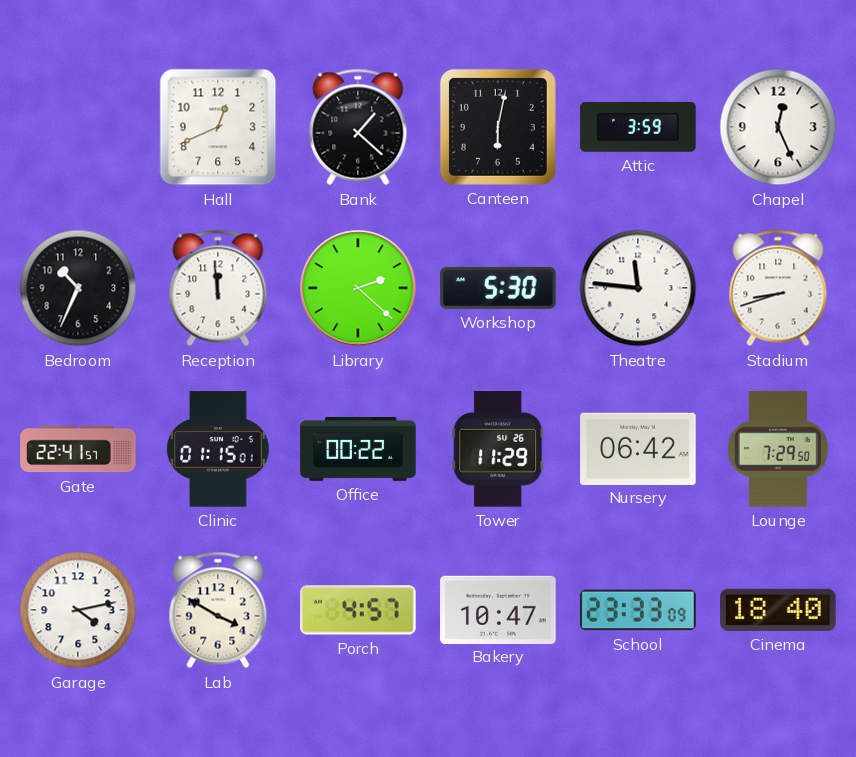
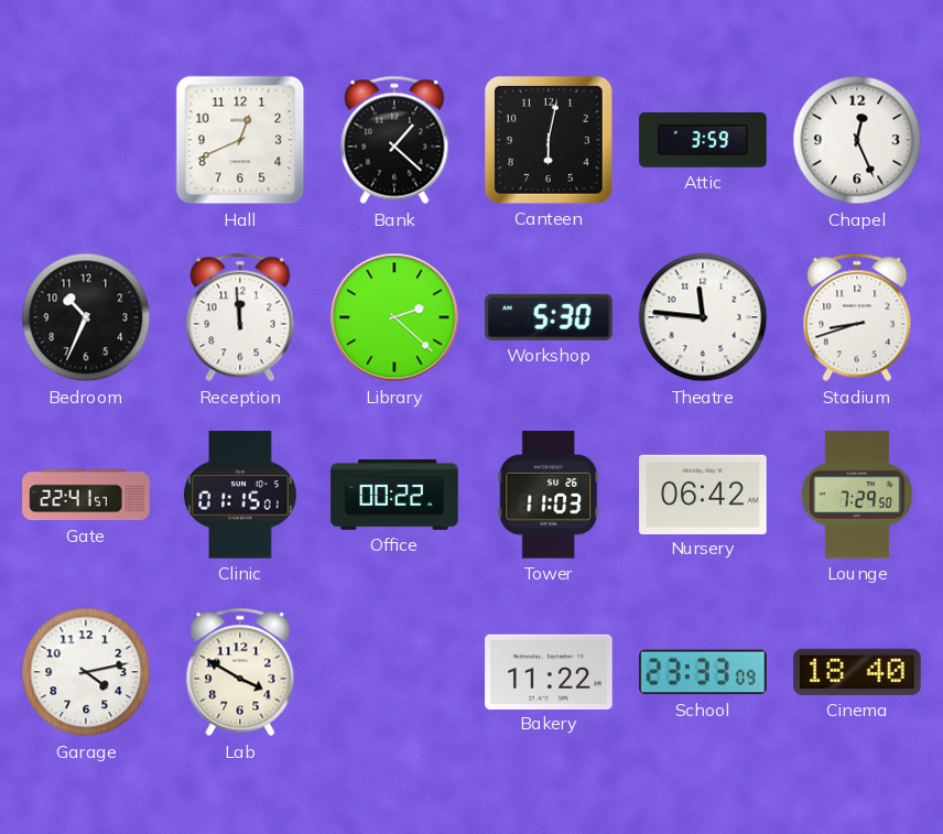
Tower: 11:29 -> 11:03
Porch: 4:57 -> none
Bakery: 10:47 -> 11:22
